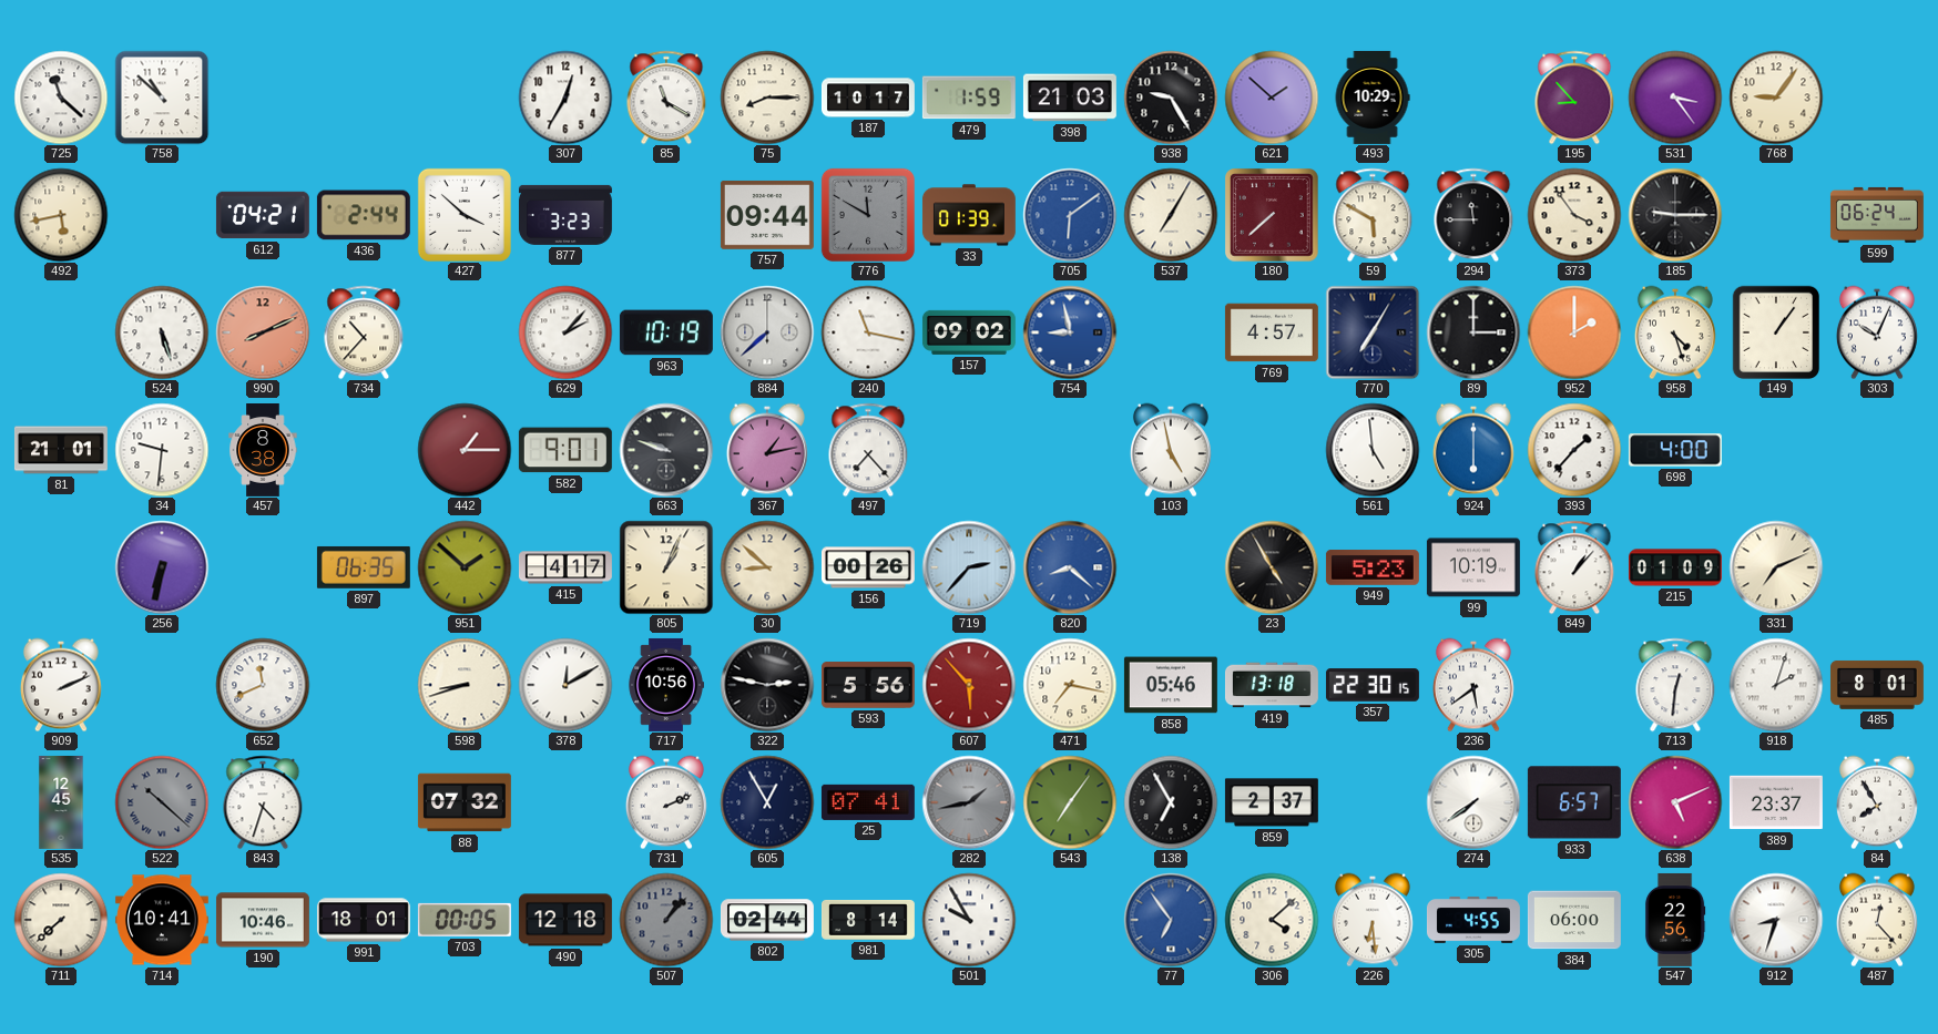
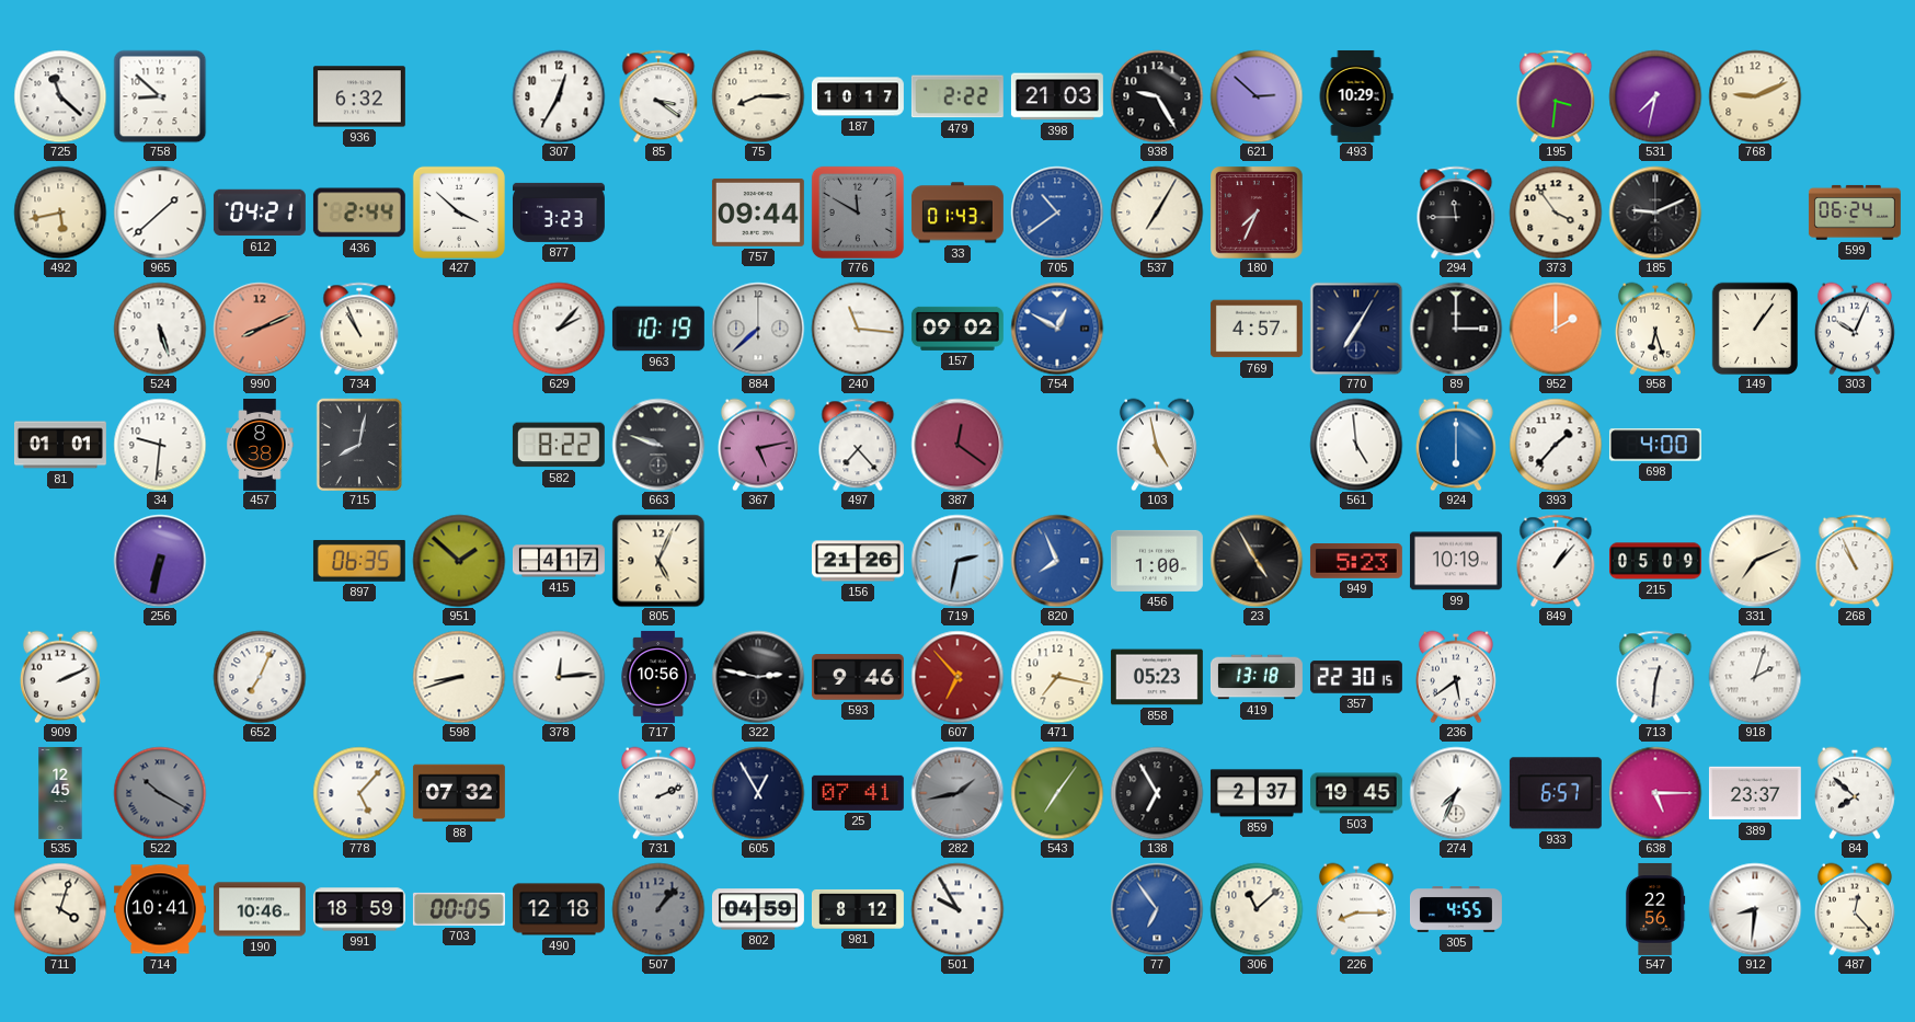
758: 10:52 -> 8:52
936: none -> 6:32
85: 11:20 -> 3:21
479: 1:59 -> 2:22
621: 1:52 -> 2:52
195: 8:53 -> 3:31
531: 3:24 -> 7:32
768: 9:06 -> 9:11
965: none -> 1:38
33: 01:39 -> 01:43
705: 6:09 -> 10:39
180: 7:38 -> 7:34
59: 5:50 -> none
185: 9:15 -> 9:11
734: 10:37 -> 10:56
240: 11:17 -> 11:16
754: 8:58 -> 12:50
958: 4:27 -> 6:27
81: 21:01 -> 01:01
715: none -> 8:02
442: 1:15 -> none
582: 9:01 -> 8:22
367: 1:13 -> 5:13
387: none -> 12:21
805: 1:04 -> 5:04
30: 8:52 -> none
156: 00:26 -> 21:26
719: 2:37 -> 2:32
820: 8:22 -> 7:56
456: none -> 1:00
215: 01:09 -> 05:09
268: none -> 10:56
652: 11:41 -> 7:04
378: 12:10 -> 12:14
593: 5:56 -> 9:46
607: 5:53 -> 6:53
858: 05:46 -> 05:23
485: 8:01 -> none
522: 10:22 -> 10:20
843: 4:33 -> none
778: none -> 5:07
503: none -> 19:45
274: 7:39 -> 7:34
638: 5:11 -> 5:15
84: 7:55 -> 7:52
711: 7:38 -> 4:03
991: 18:01 -> 18:59
802: 02:44 -> 04:59
981: 8:14 -> 8:12
306: 4:08 -> 11:08
226: 6:29 -> 8:15
384: 06:00 -> none
912: 8:33 -> 8:31
